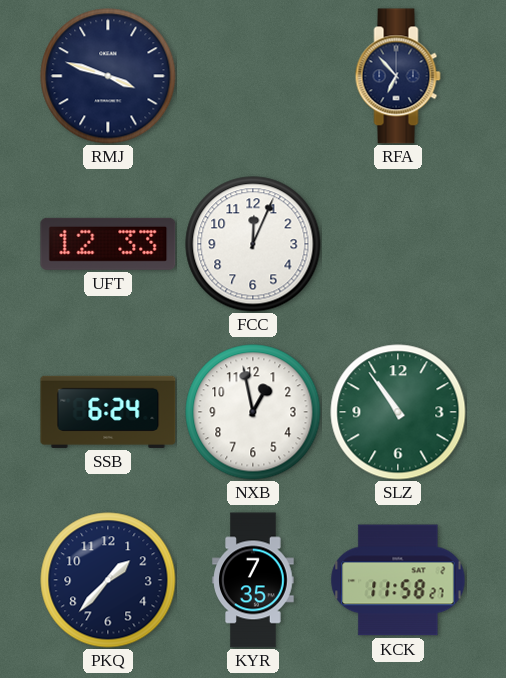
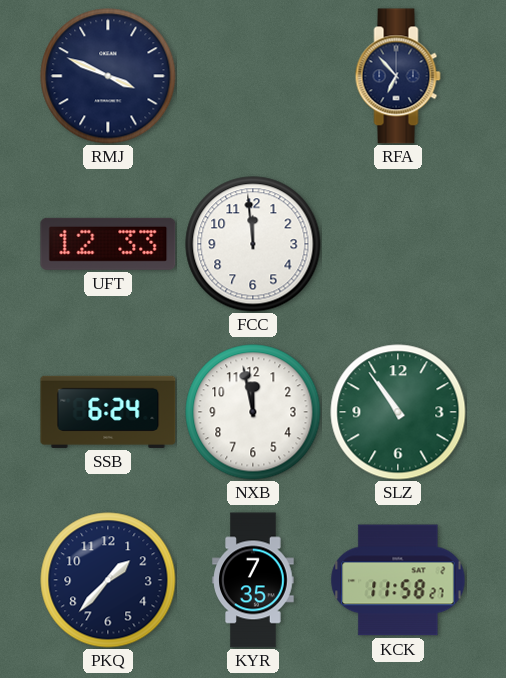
RMJ: 3:48 -> 3:49
FCC: 12:04 -> 11:59
NXB: 12:58 -> 11:58
